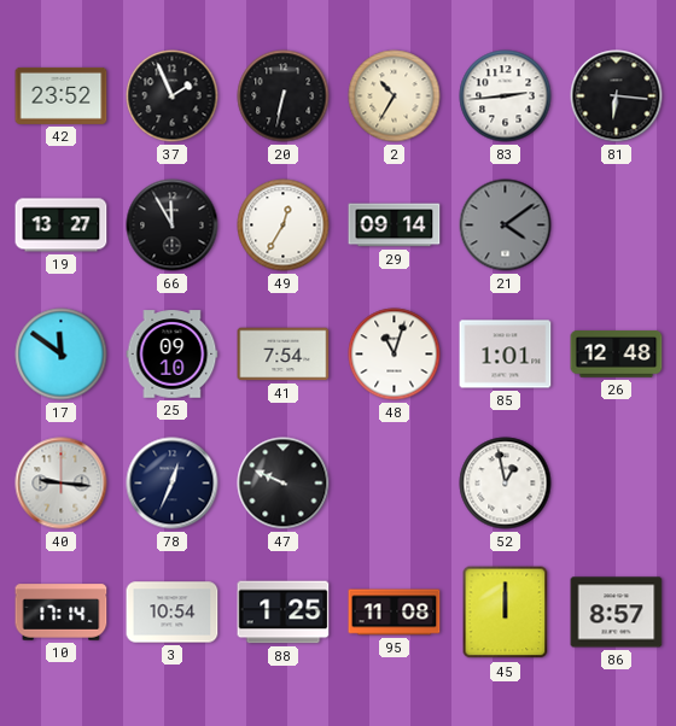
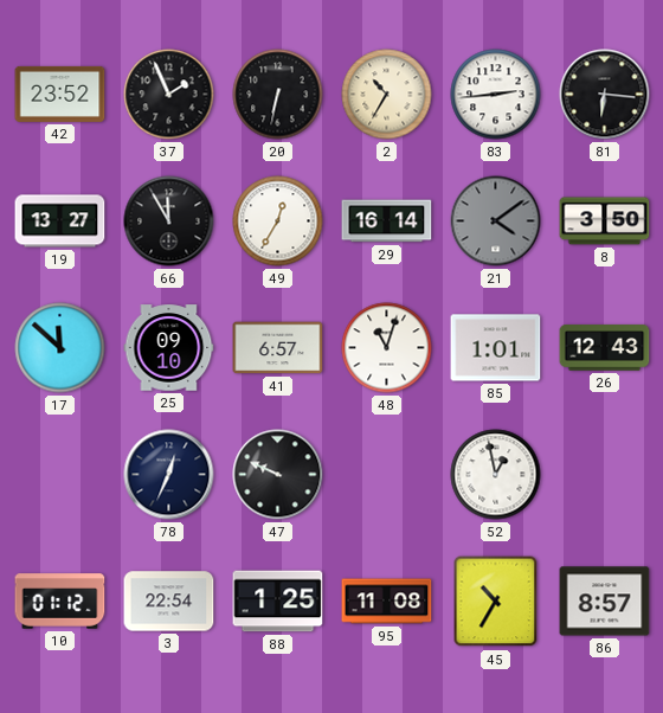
29: 09:14 -> 16:14
8: none -> 3:50
17: 11:51 -> 11:52
41: 7:54 -> 6:57
26: 12:48 -> 12:43
40: 9:16 -> none
10: 17:14 -> 01:12
3: 10:54 -> 22:54
45: 12:00 -> 10:35
